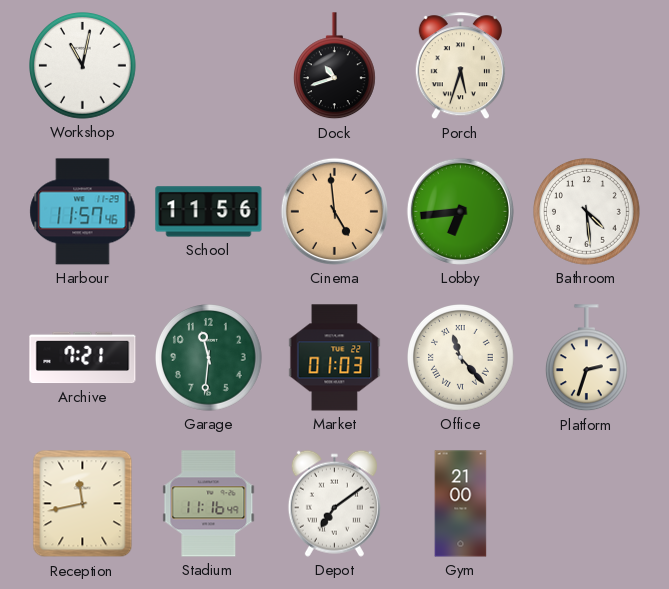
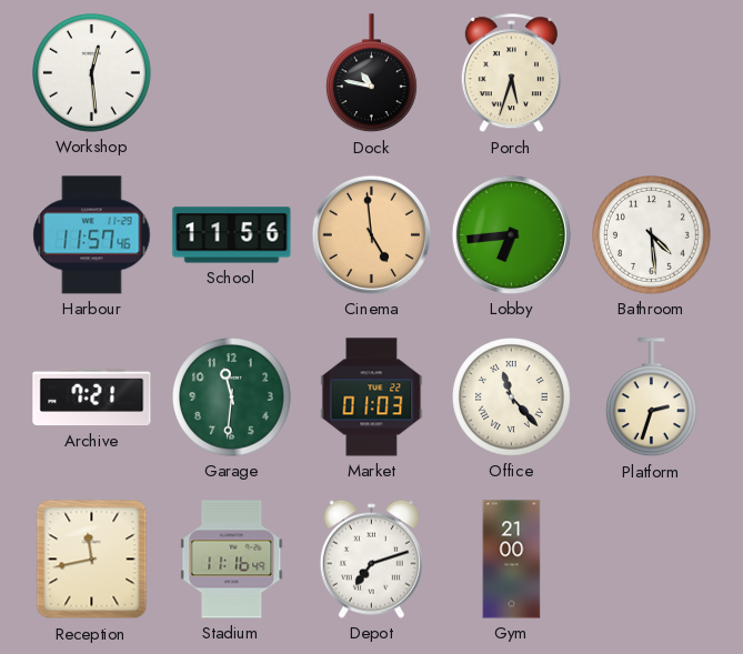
Workshop: 11:02 -> 12:29
Dock: 10:42 -> 10:47
Depot: 7:09 -> 7:12
